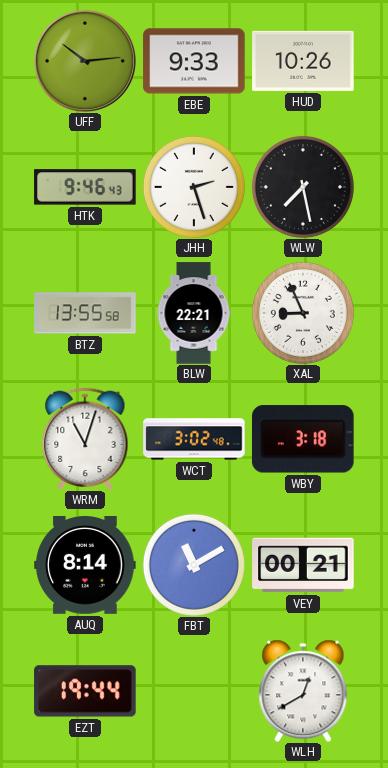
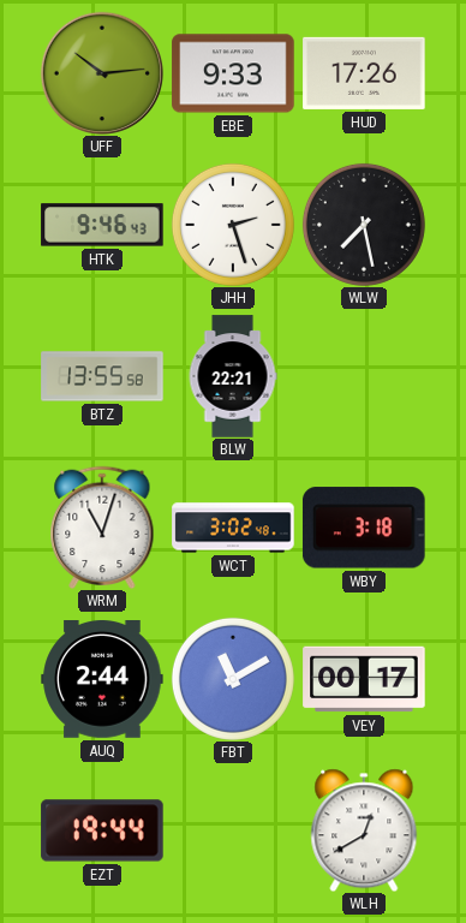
HUD: 10:26 -> 17:26
XAL: 8:56 -> none
AUQ: 8:14 -> 2:44
VEY: 00:21 -> 00:17
